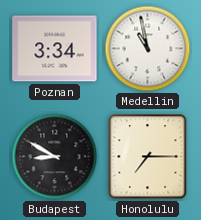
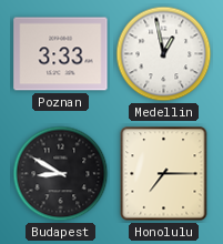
Poznan: 3:34 -> 3:33
Medellin: 10:58 -> 12:58
